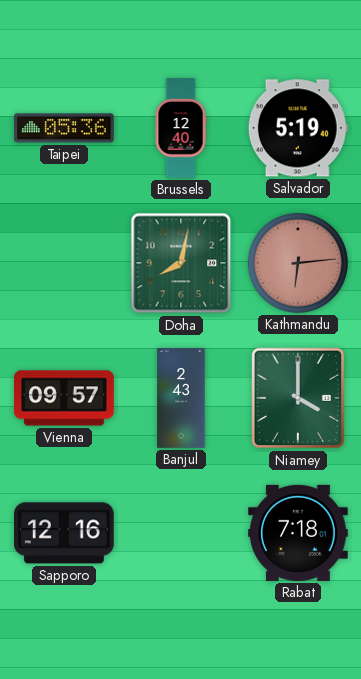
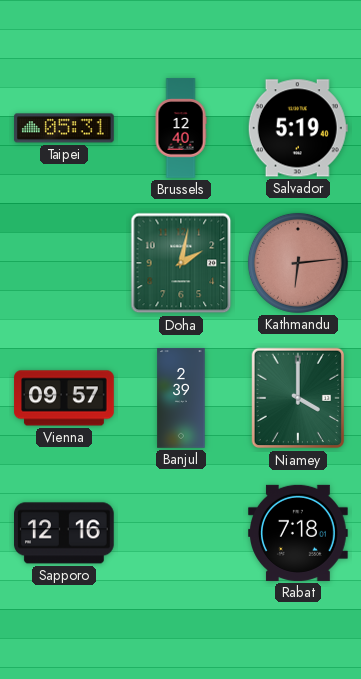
Taipei: 05:36 -> 05:31
Doha: 8:02 -> 2:02
Banjul: 2:43 -> 2:39
